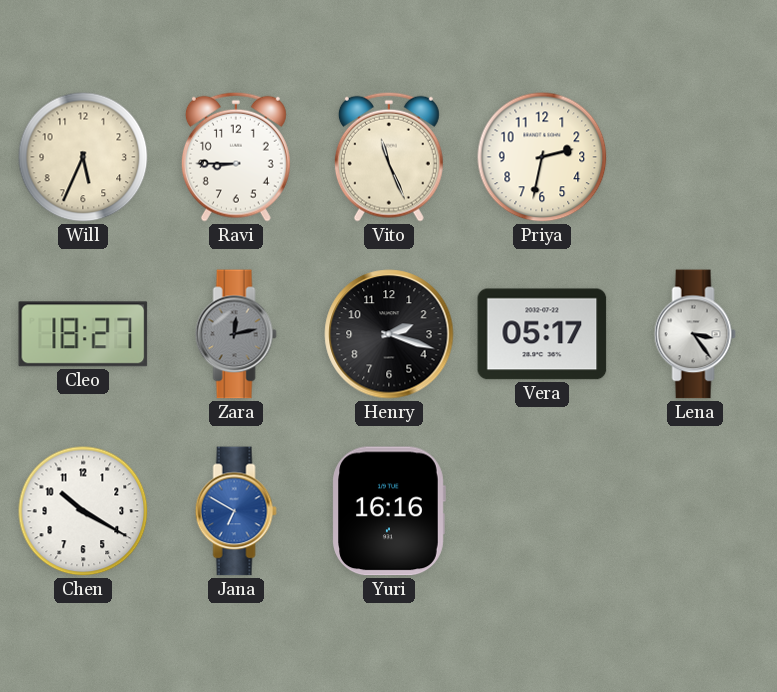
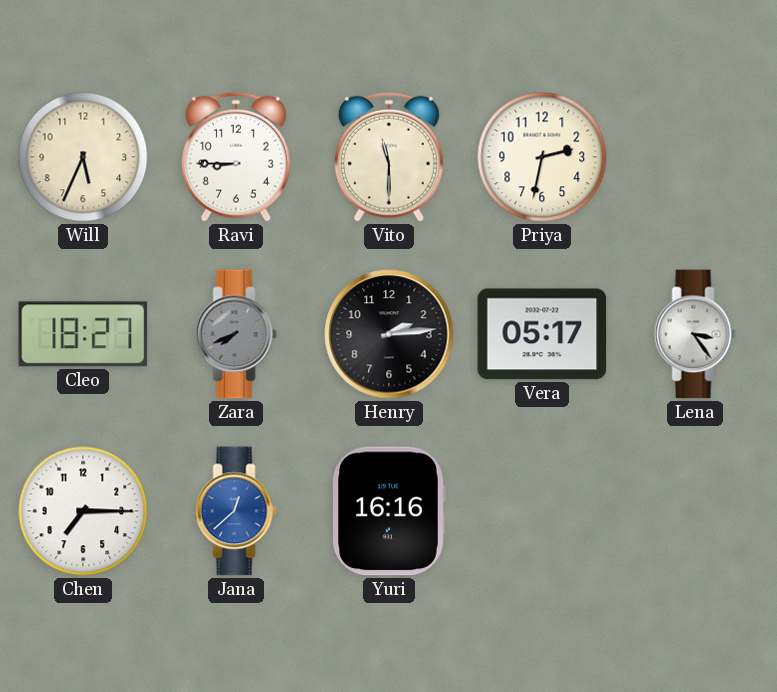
Vito: 11:26 -> 11:30
Zara: 12:13 -> 7:41
Henry: 2:18 -> 2:14
Chen: 10:20 -> 7:15
Jana: 6:50 -> 12:38
